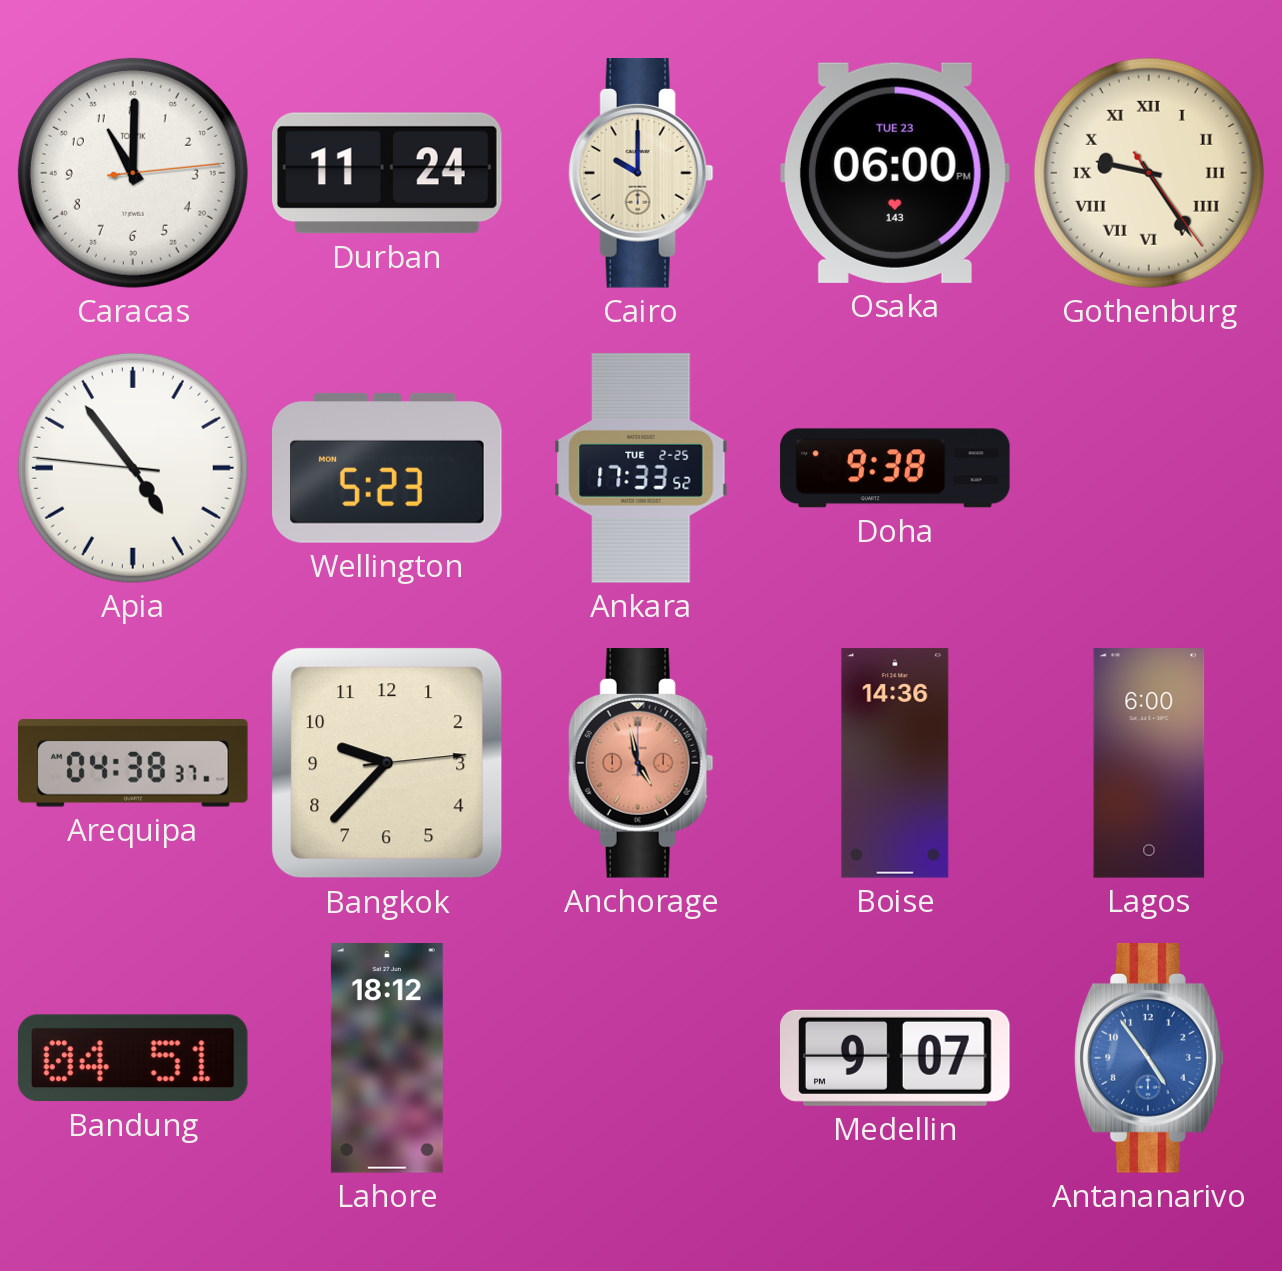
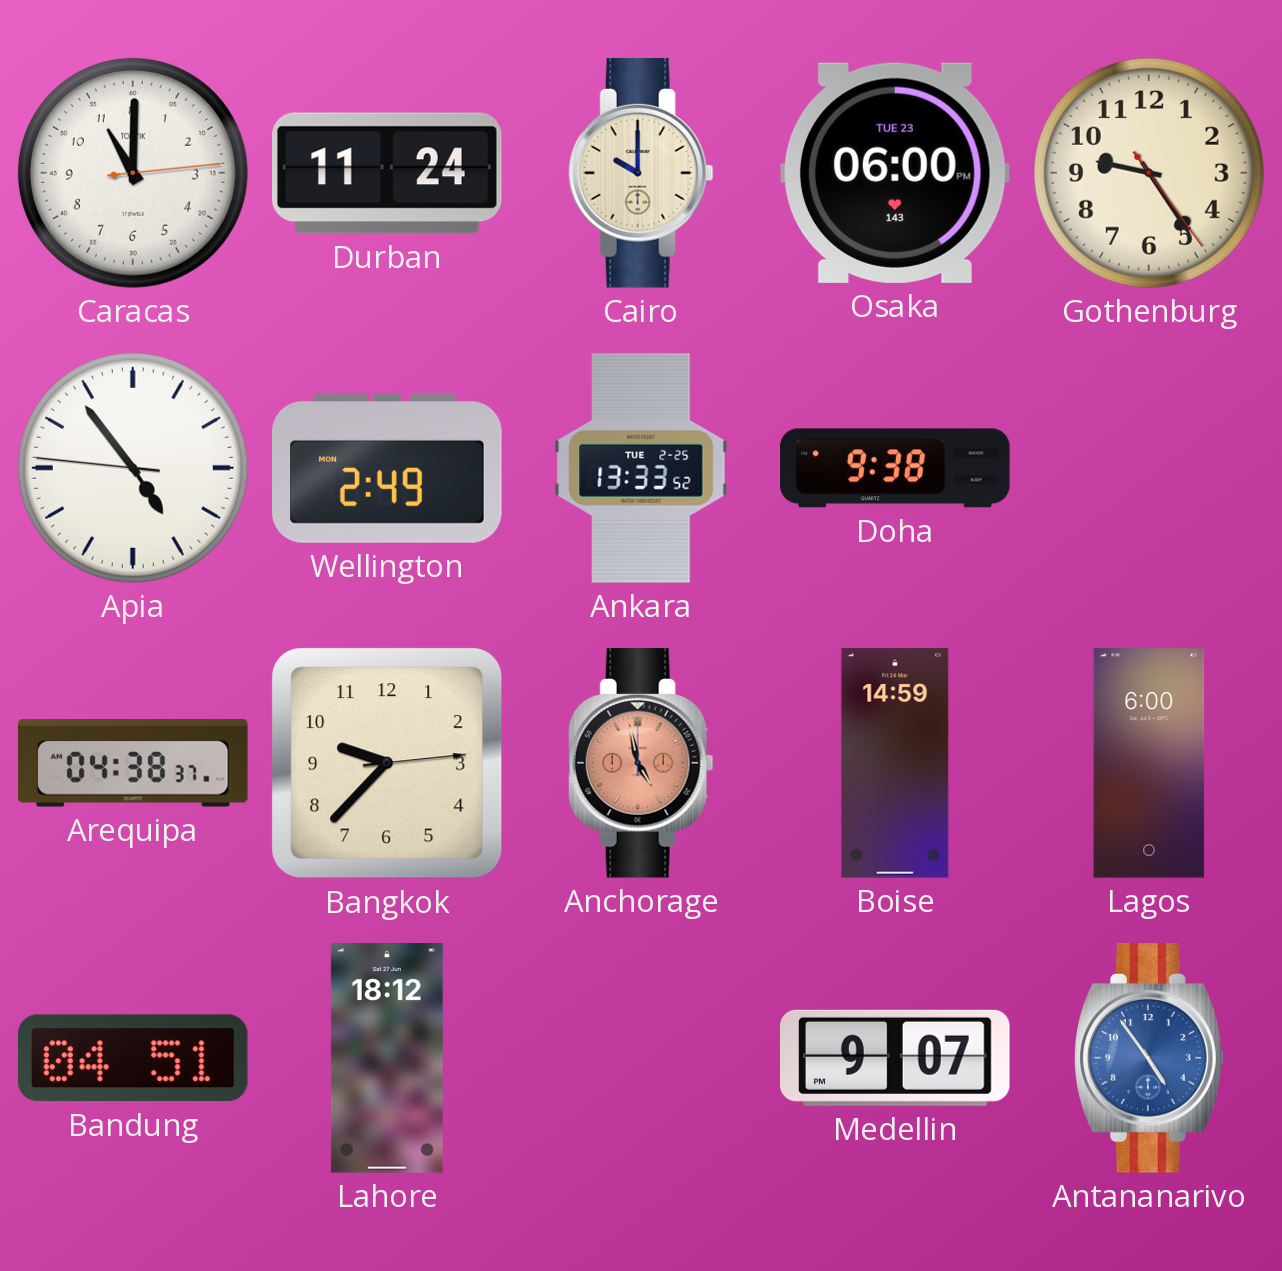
Gothenburg numerals: Roman -> Arabic
Wellington: 5:23 -> 2:49
Ankara: 17:33 -> 13:33
Boise: 14:36 -> 14:59
